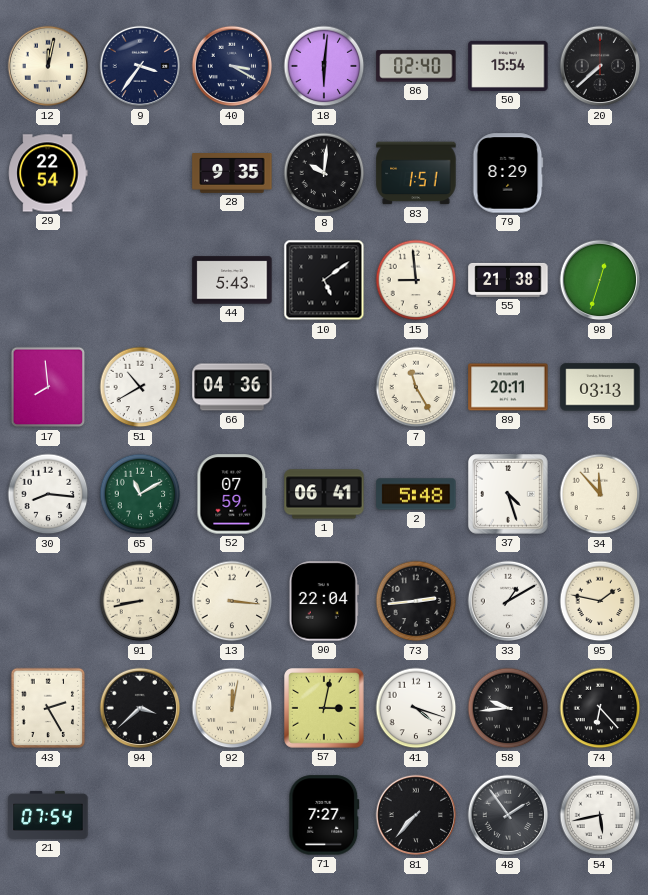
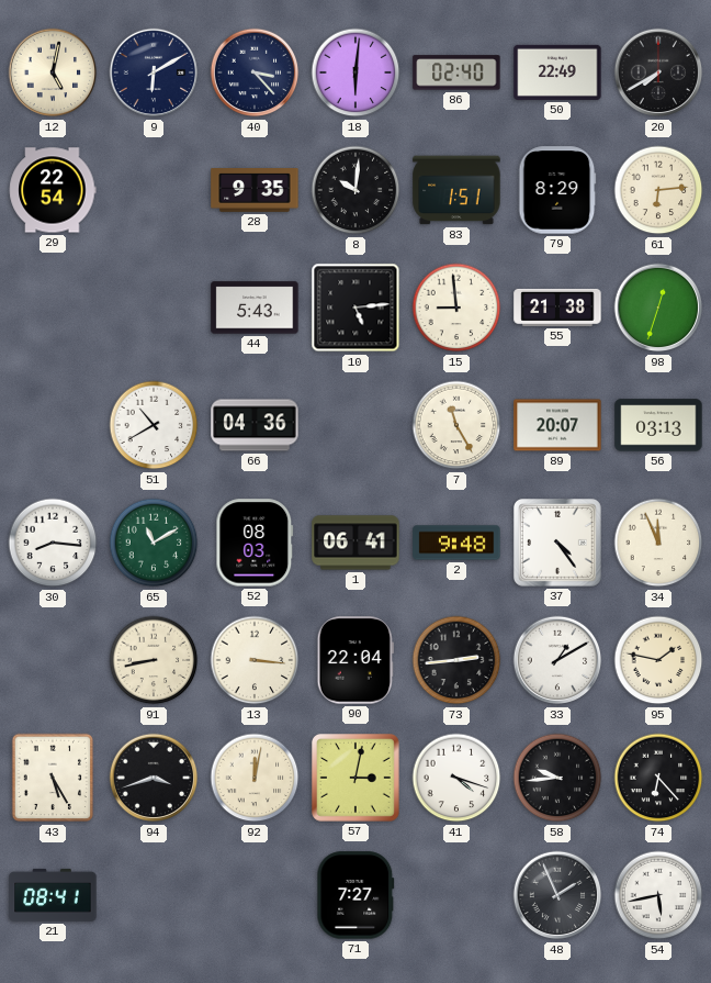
12: 12:02 -> 5:02
9: 3:36 -> 6:10
40: 3:20 -> 3:23
50: 15:54 -> 22:49
20: 7:38 -> 7:40
61: none -> 6:14
10: 5:09 -> 5:14
17: 7:59 -> none
89: 20:11 -> 20:07
52: 07:59 -> 08:03
2: 5:48 -> 9:48
37: 4:27 -> 4:24
34: 11:53 -> 11:56
43: 2:25 -> 5:25
94: 3:38 -> 3:42
21: 07:54 -> 08:41
81: 7:37 -> none
48: 1:54 -> 1:56
